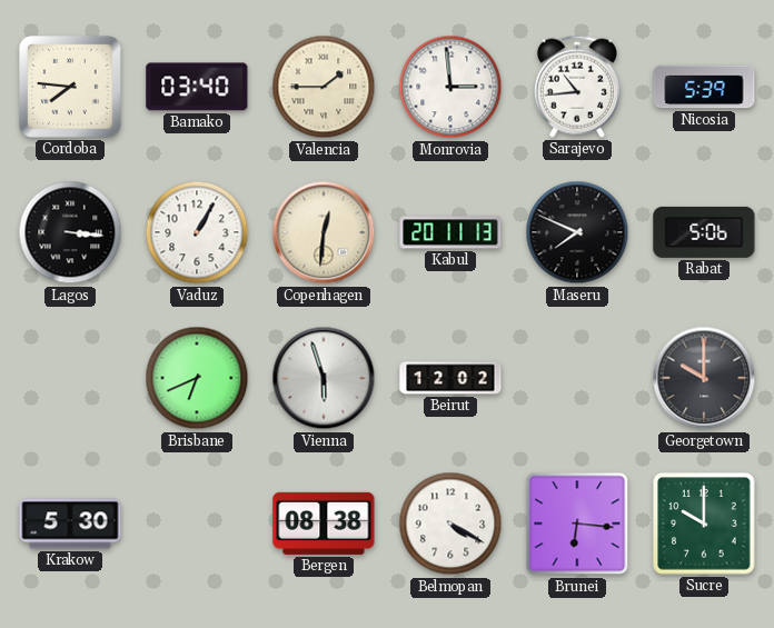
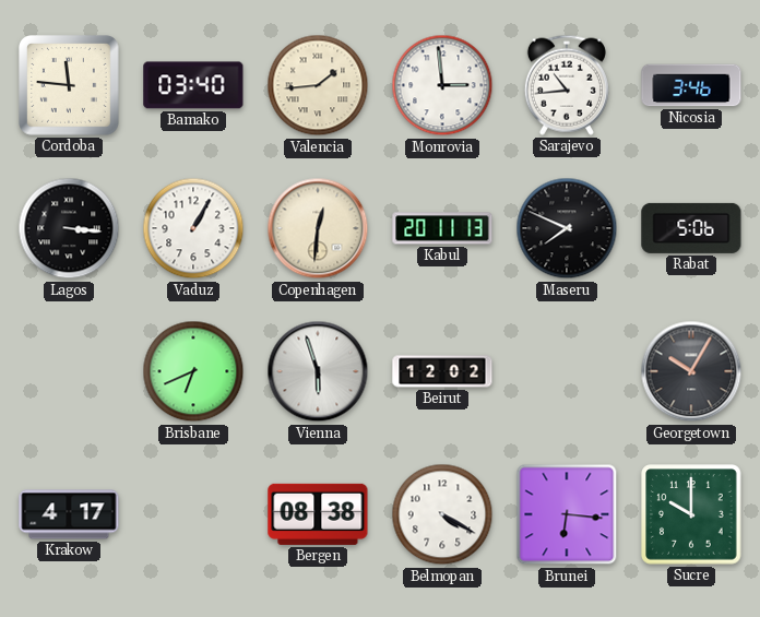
Cordoba: 7:46 -> 11:46
Valencia: 1:45 -> 1:44
Nicosia: 5:39 -> 3:46
Georgetown: 10:00 -> 10:05
Krakow: 5:30 -> 4:17
